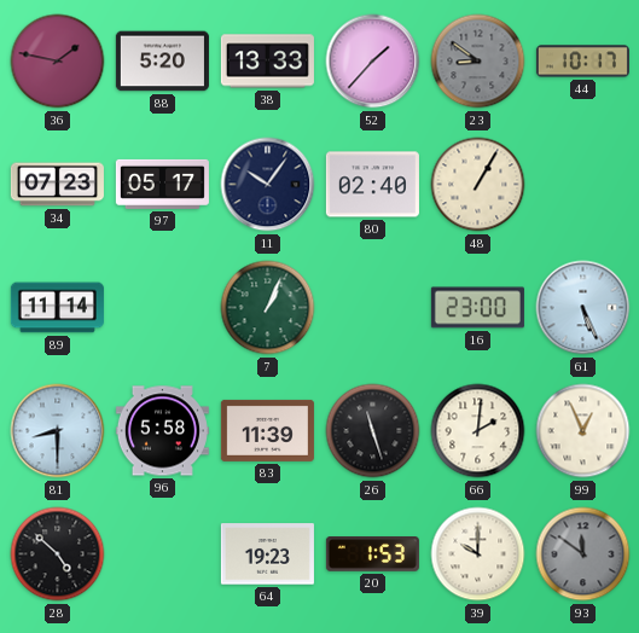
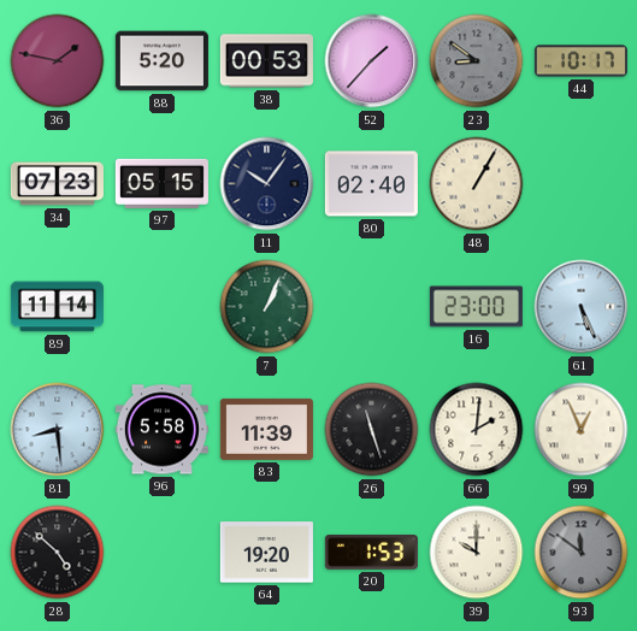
38: 13:33 -> 00:53
97: 05:17 -> 05:15
81: 8:30 -> 8:29
64: 19:23 -> 19:20
